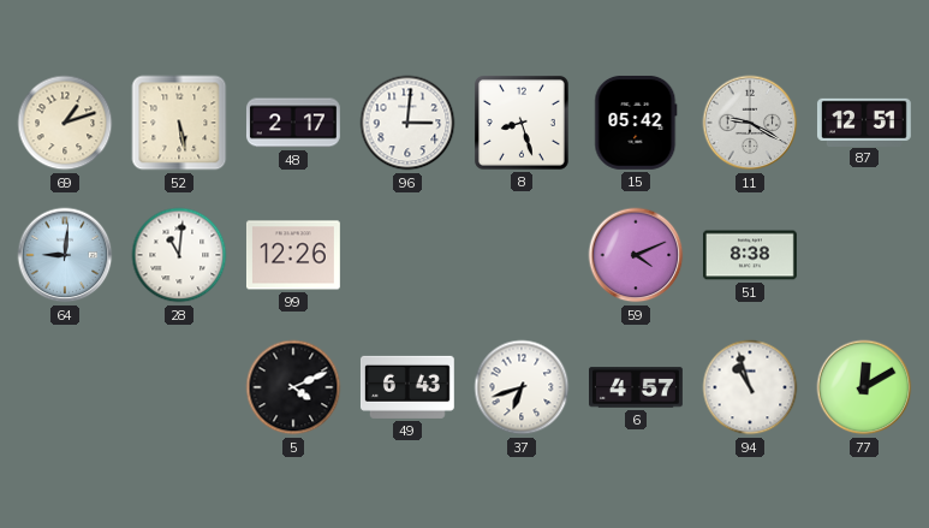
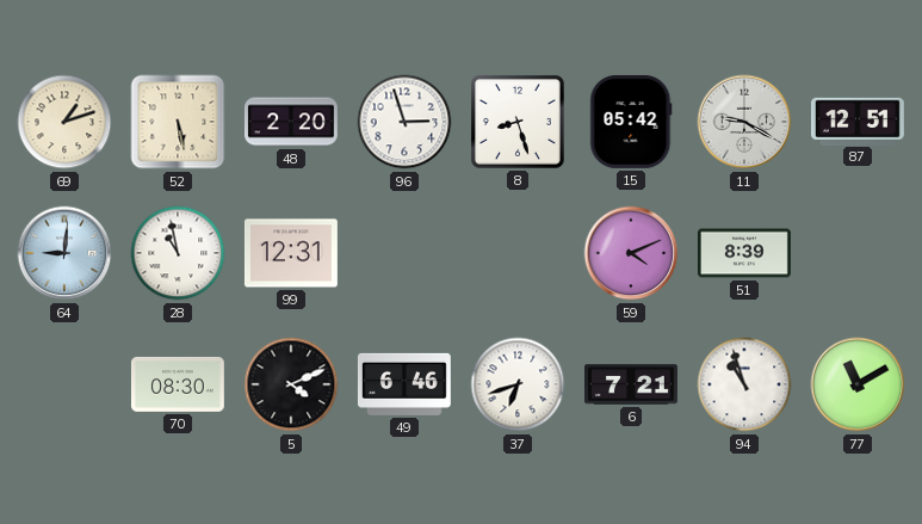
48: 2:17 -> 2:20
96: 3:01 -> 2:57
28: 11:01 -> 10:58
99: 12:26 -> 12:31
51: 8:38 -> 8:39
70: none -> 08:30
49: 6:43 -> 6:46
6: 4:57 -> 7:21
77: 12:10 -> 11:10
